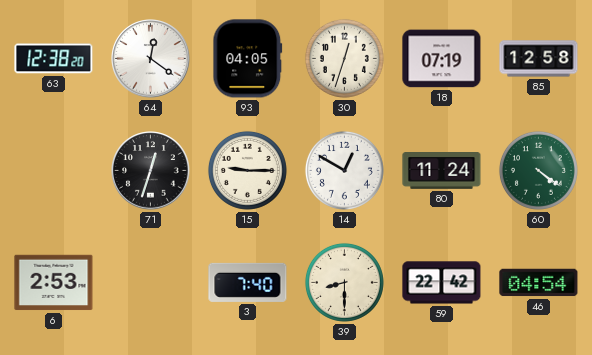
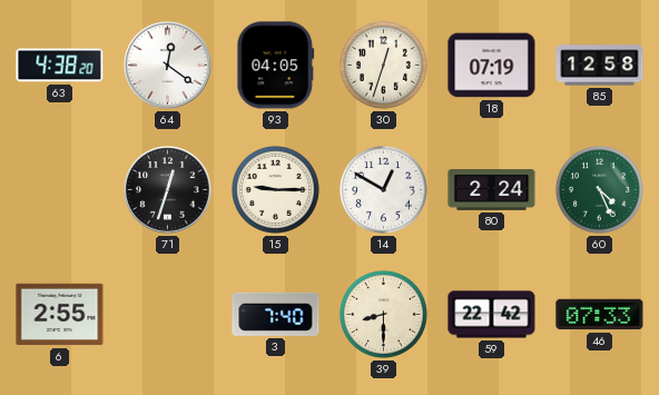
63: 12:38 -> 4:38
80: 11:24 -> 2:24
60: 4:21 -> 4:26
6: 2:53 -> 2:55
46: 04:54 -> 07:33
